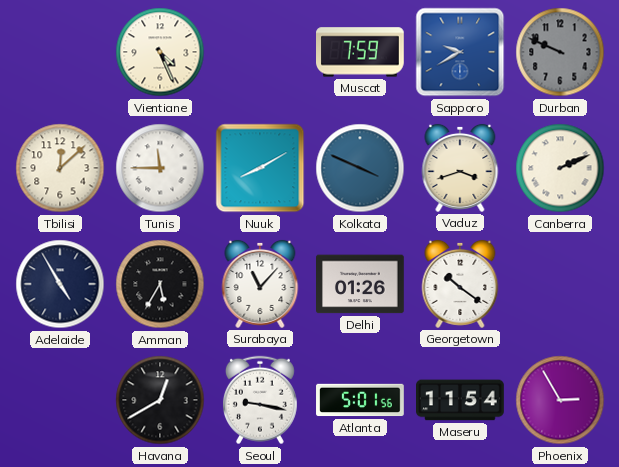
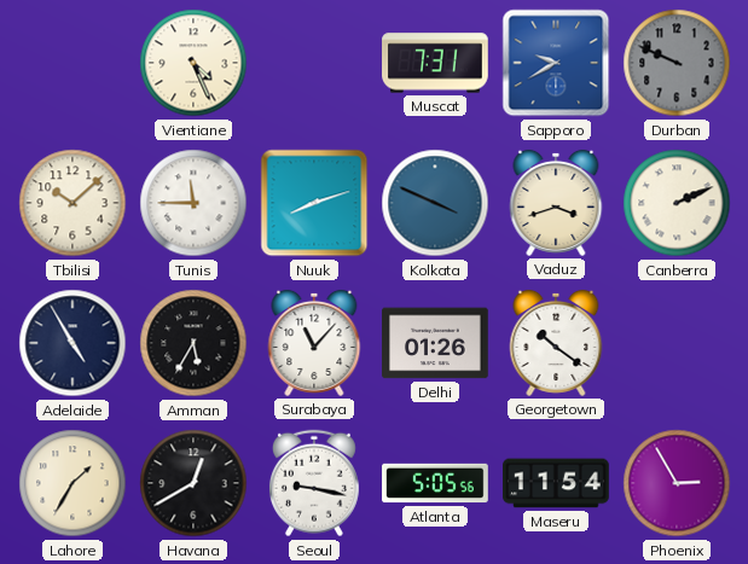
Muscat: 7:59 -> 7:31
Tbilisi: 12:08 -> 10:08
Nuuk: 8:10 -> 8:12
Lahore: none -> 1:35
Atlanta: 5:01 -> 5:05
